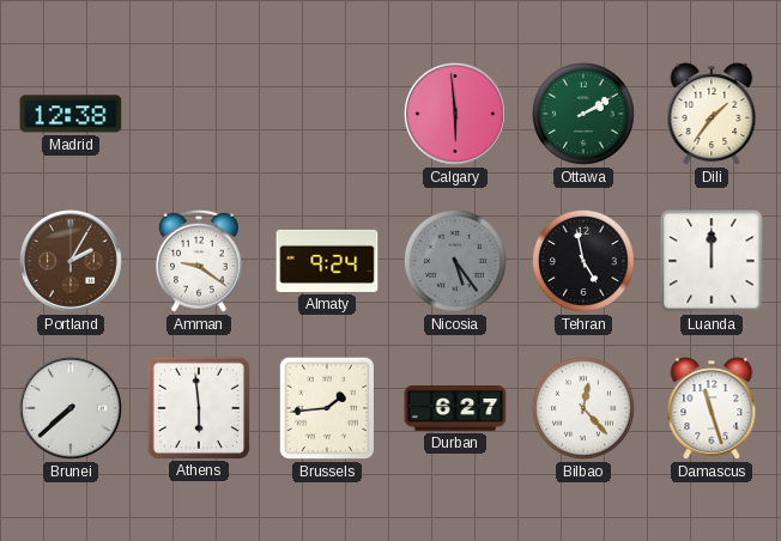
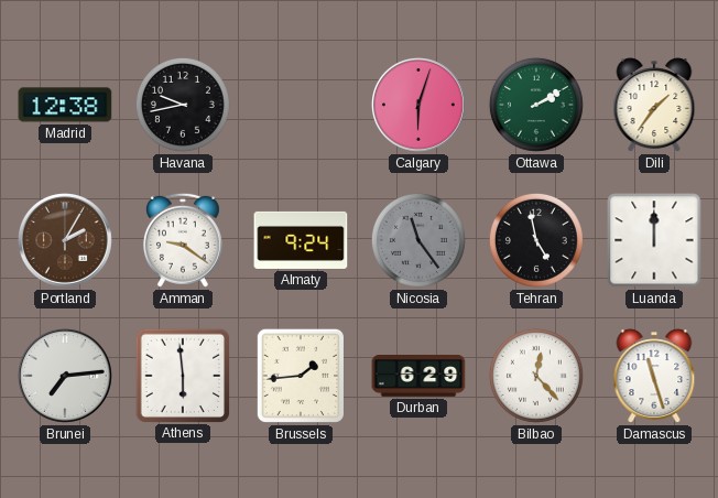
Havana: none -> 9:43
Calgary: 5:59 -> 6:03
Nicosia: 5:24 -> 11:24
Brunei: 7:38 -> 7:14
Durban: 6:27 -> 6:29
